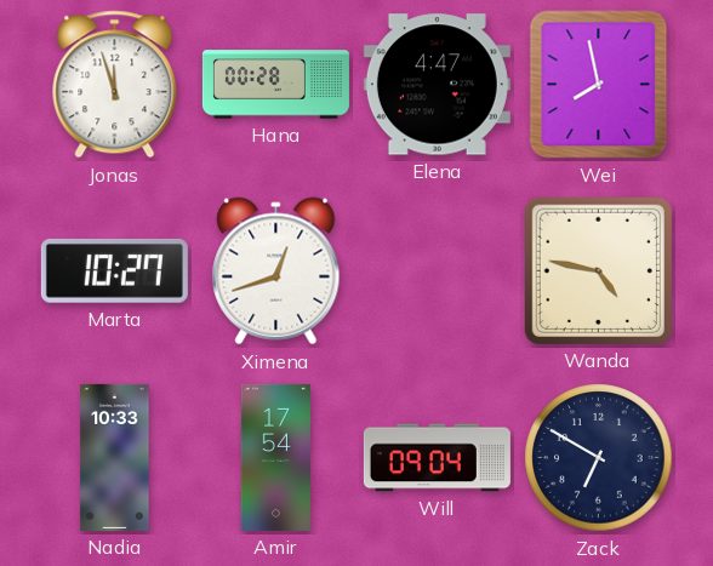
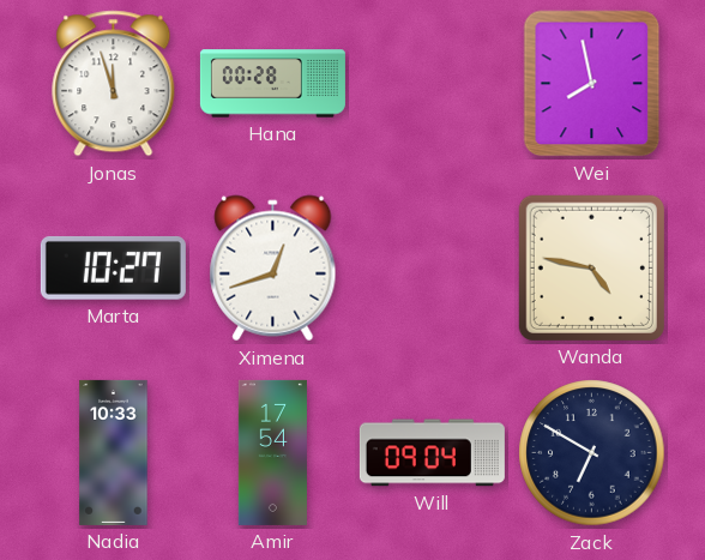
Elena: 4:47 -> none
